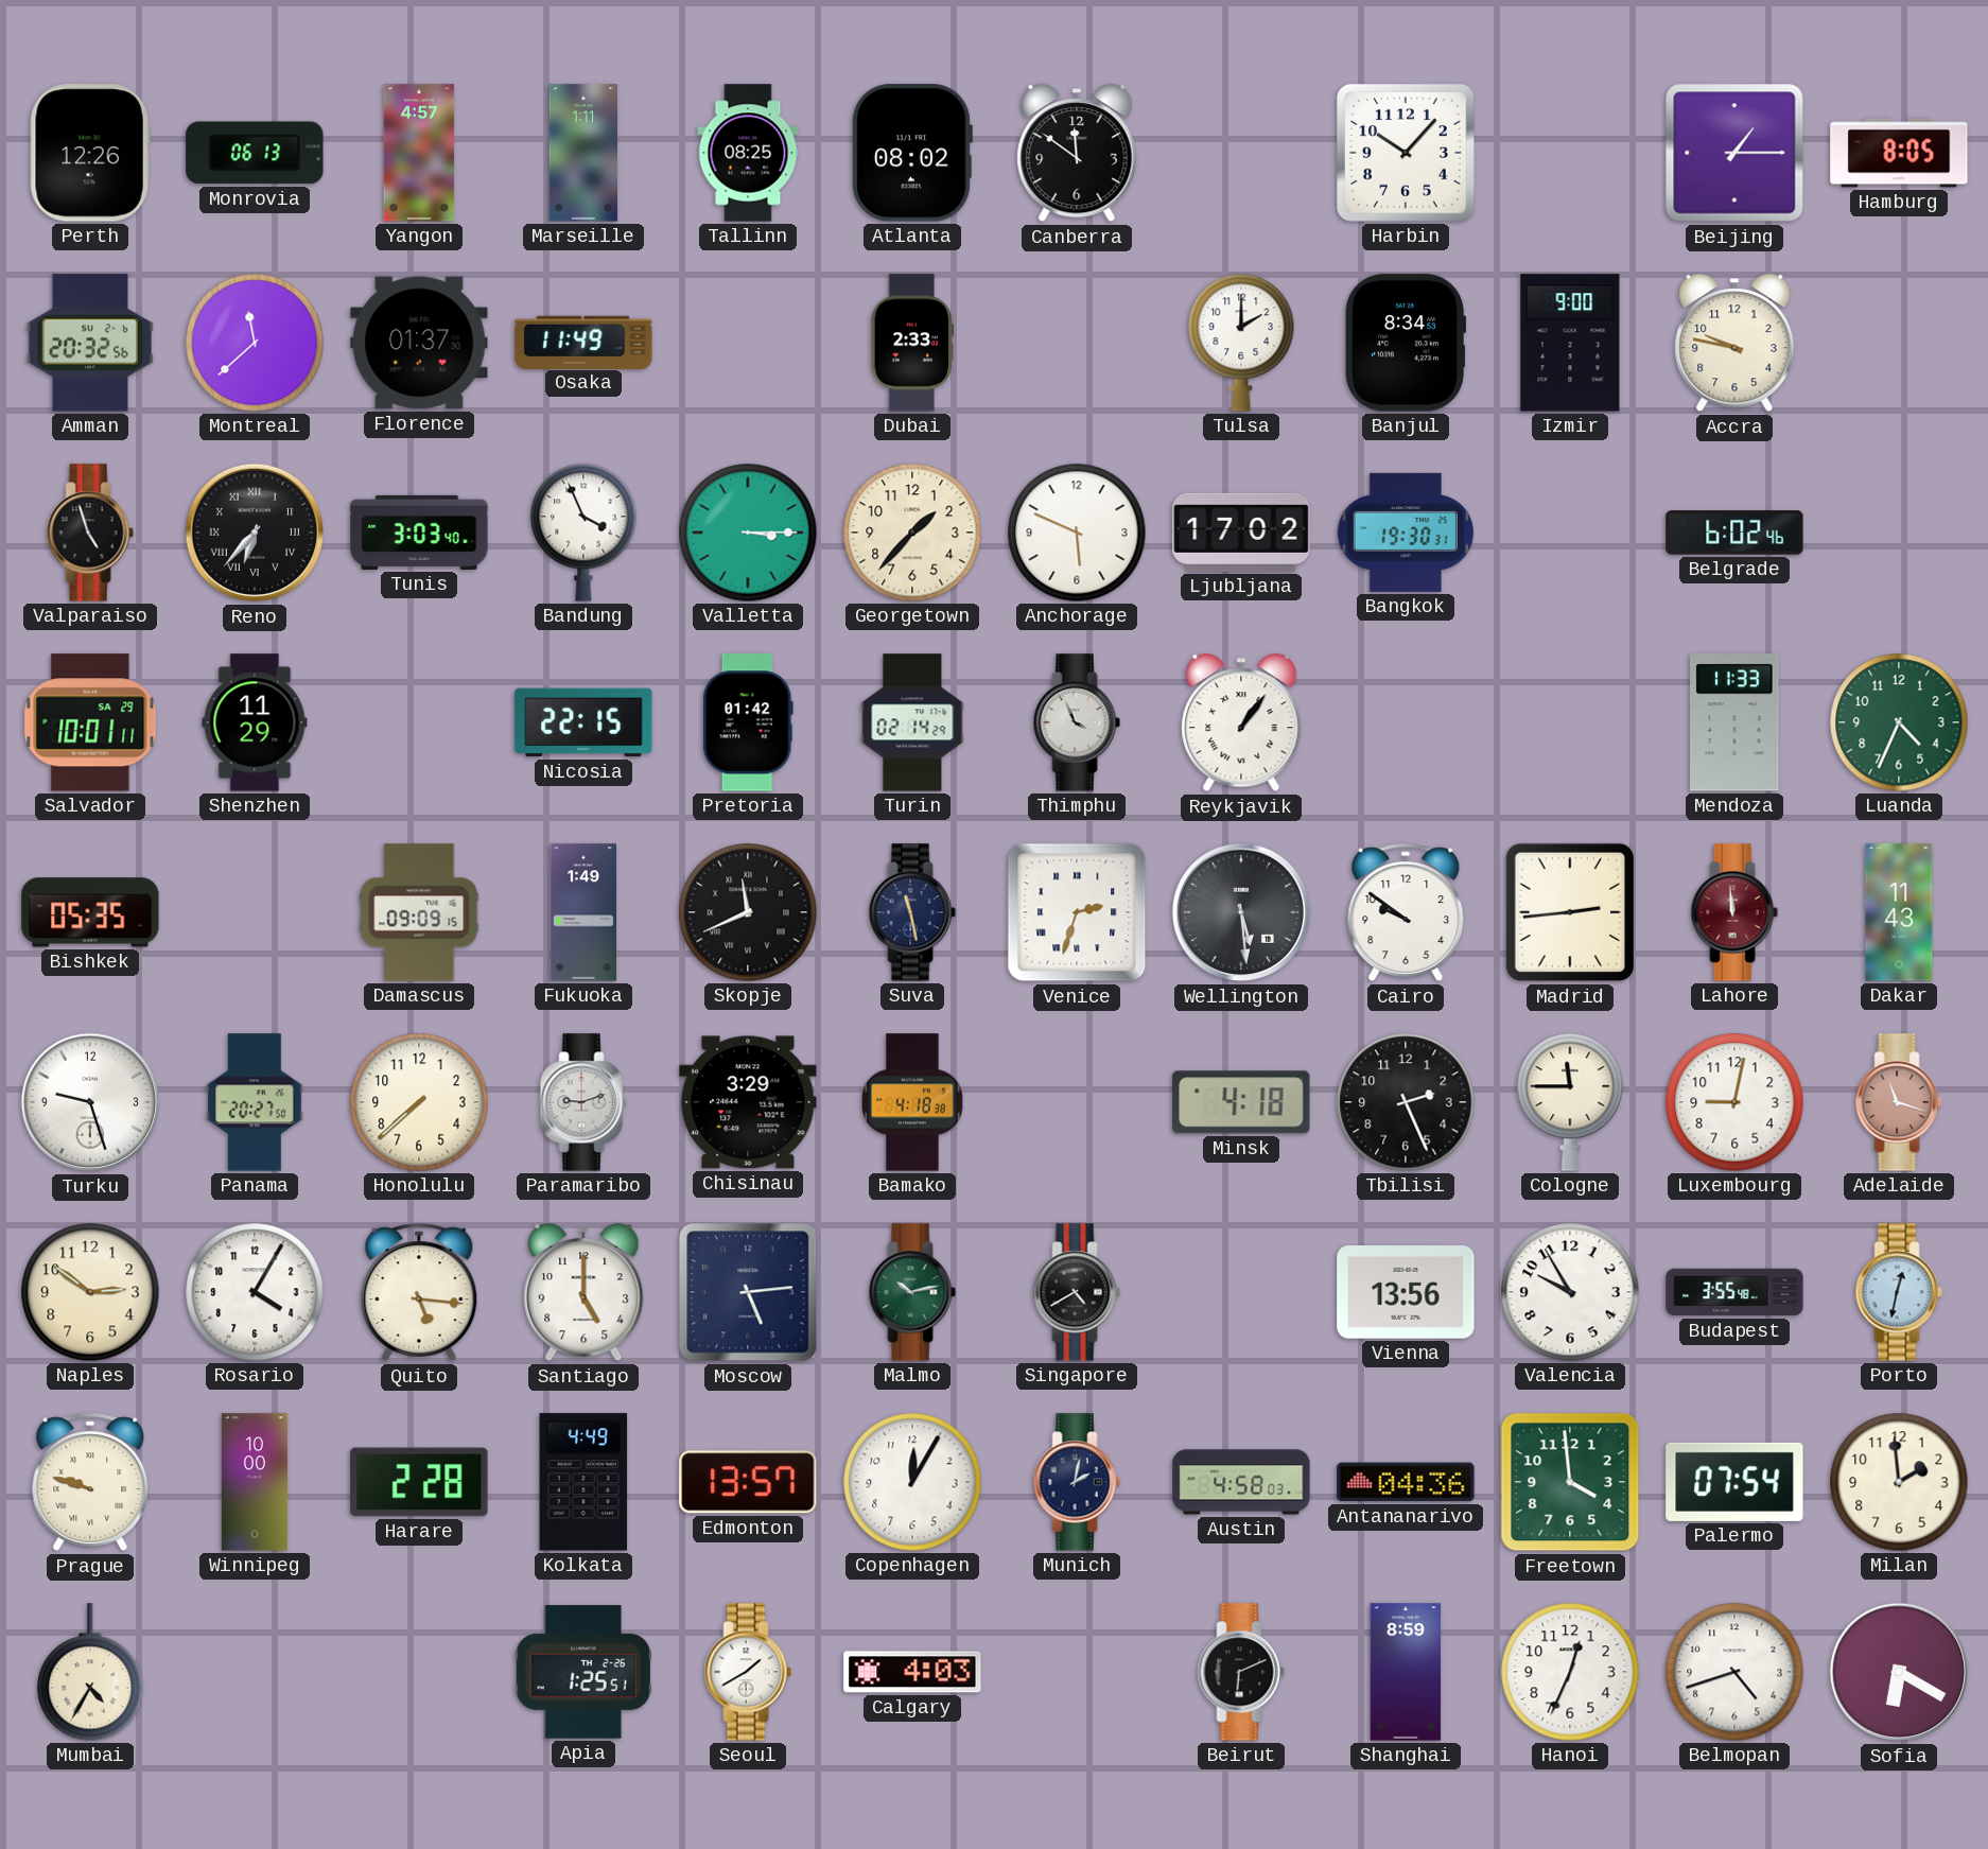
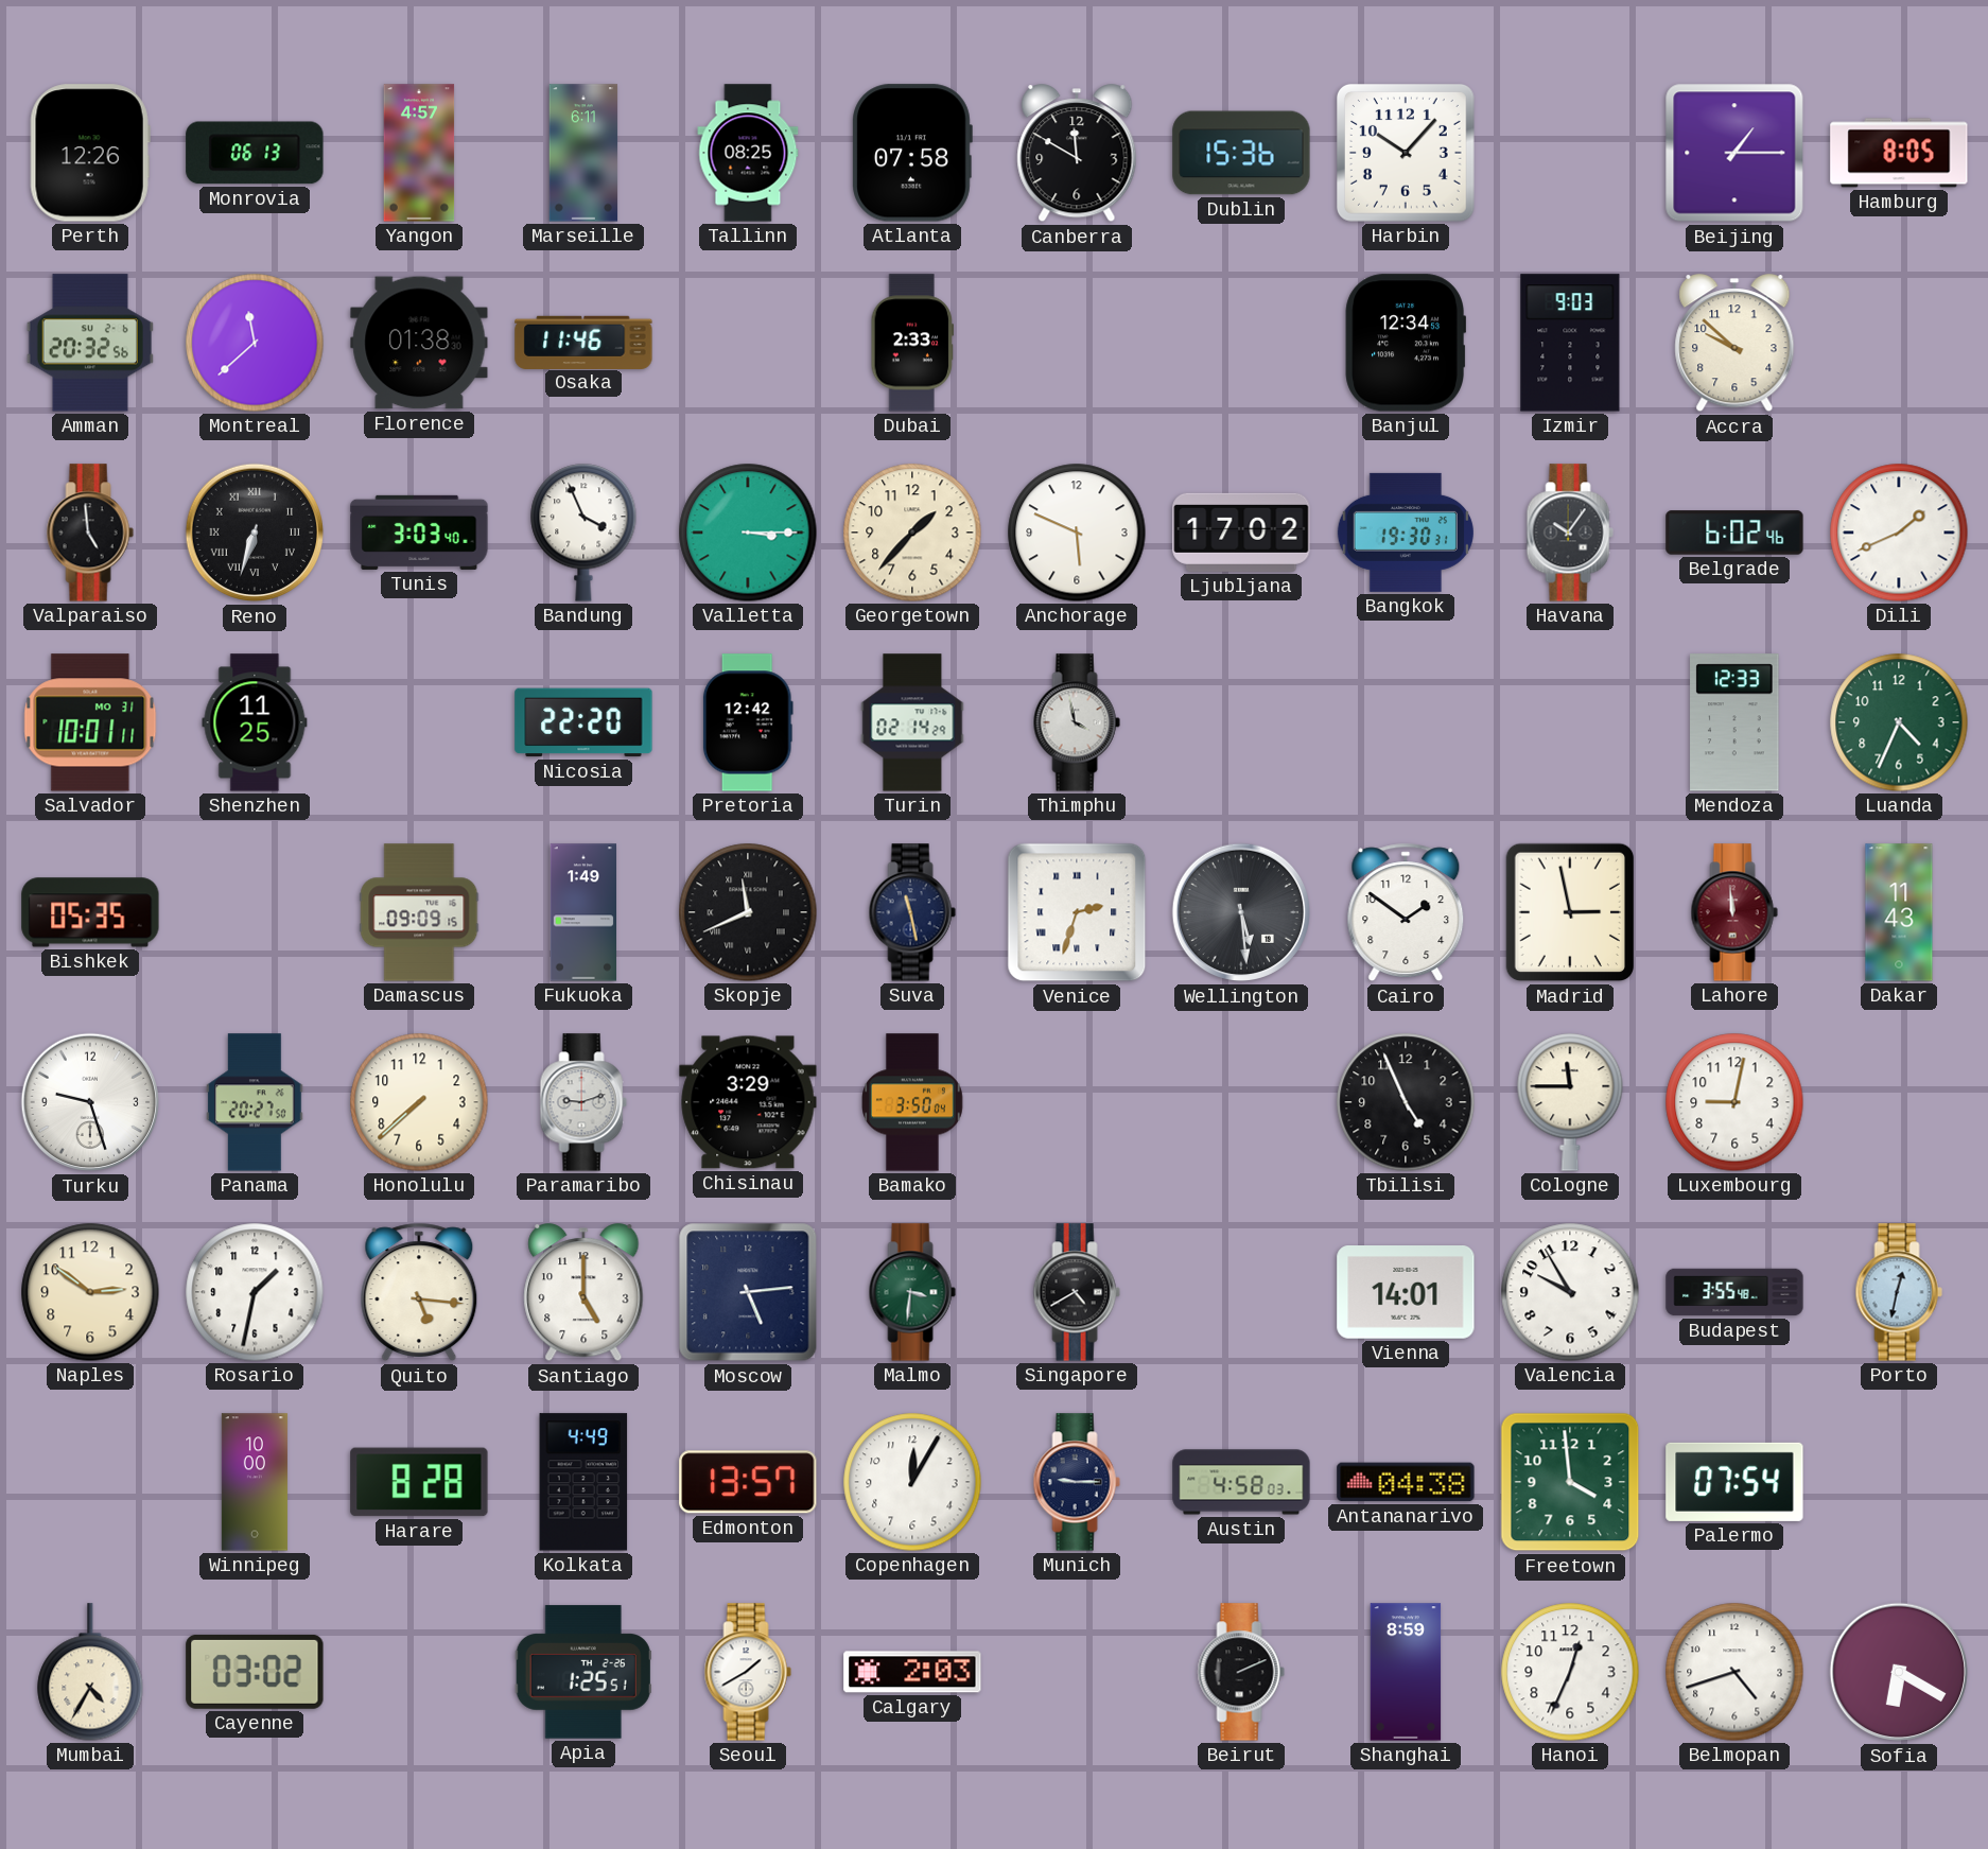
Marseille: 1:11 -> 6:11
Atlanta: 08:02 -> 07:58
Canberra: 11:51 -> 11:50
Dublin: none -> 15:36
Florence: 01:37 -> 01:38
Osaka: 11:49 -> 11:46
Tulsa: 2:00 -> none
Banjul: 8:34 -> 12:34
Izmir: 9:00 -> 9:03
Accra: 9:47 -> 9:52
Valparaiso: 4:57 -> 4:59
Reno: 6:37 -> 6:33
Havana: none -> 10:06
Dili: none -> 1:41
Salvador date: SA 29 -> MO 31
Shenzhen: 11:29 -> 11:25
Nicosia: 22:15 -> 22:20
Pretoria: 01:42 -> 12:42
Thimphu: 3:56 -> 3:58
Reykjavik: 1:06 -> none
Mendoza: 11:33 -> 12:33
Cairo: 9:51 -> 1:51
Madrid: 2:44 -> 2:58
Bamako: 4:18 -> 3:50
Minsk: 4:18 -> none
Tbilisi: 2:26 -> 4:56
Adelaide: 11:18 -> none
Rosario: 4:05 -> 1:32
Malmo: 10:13 -> 3:31
Vienna: 13:56 -> 14:01
Prague: 9:48 -> none
Harare: 2:28 -> 8:28
Munich: 2:02 -> 9:15
Antananarivo: 04:36 -> 04:38
Milan: 1:59 -> none
Cayenne: none -> 03:02
Calgary: 4:03 -> 2:03
Beirut: 6:11 -> 2:11
